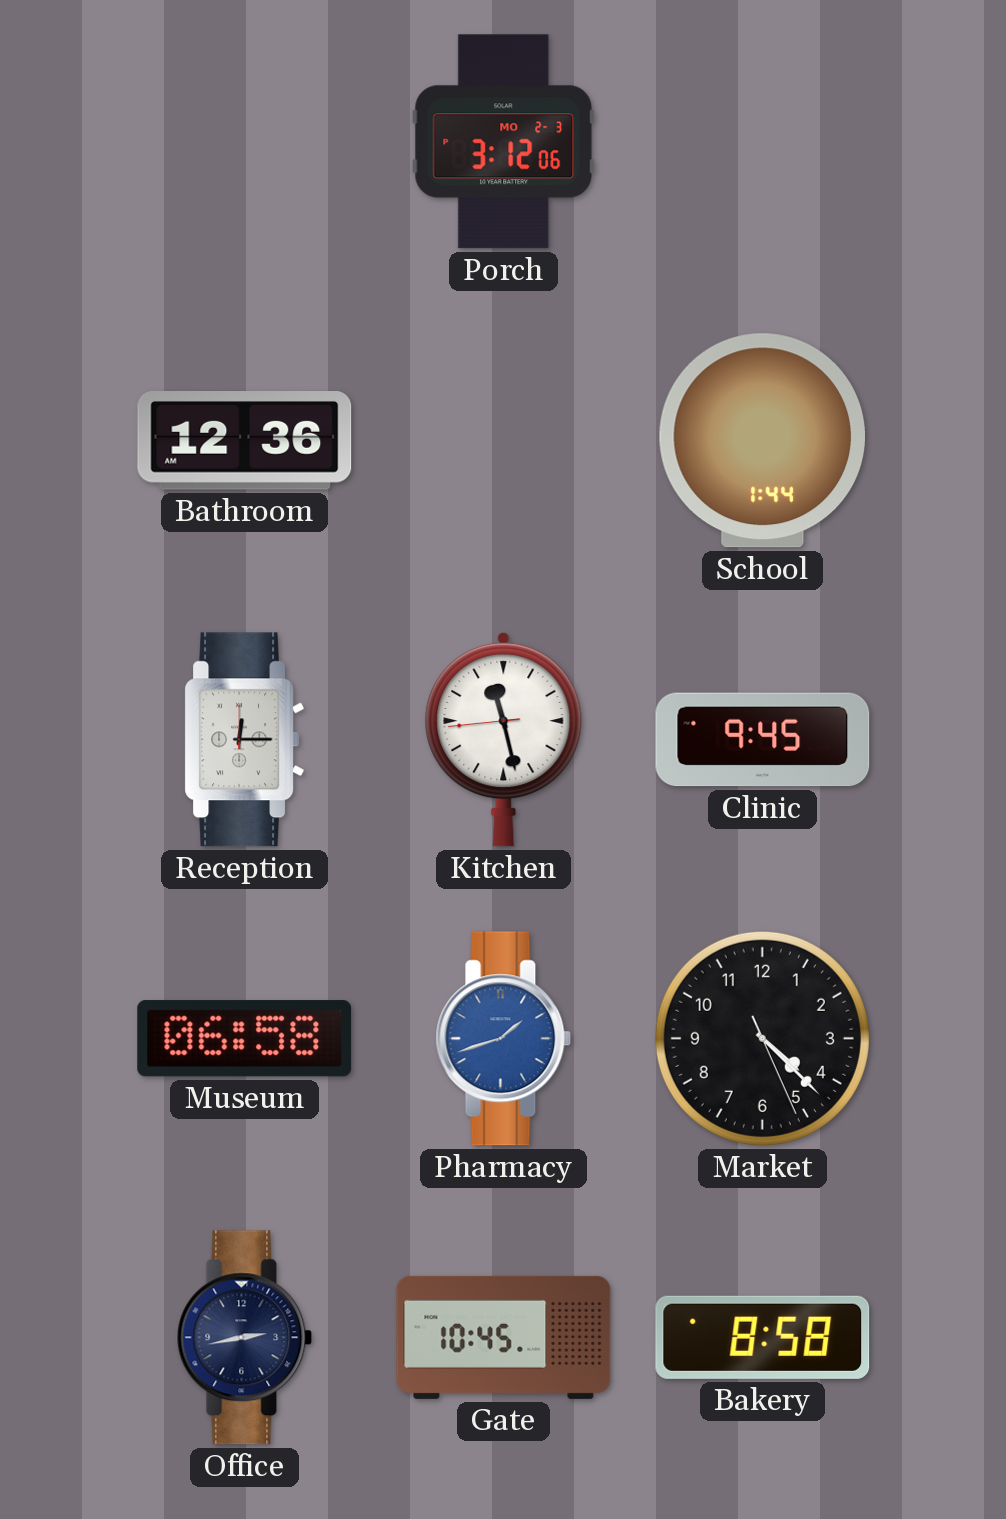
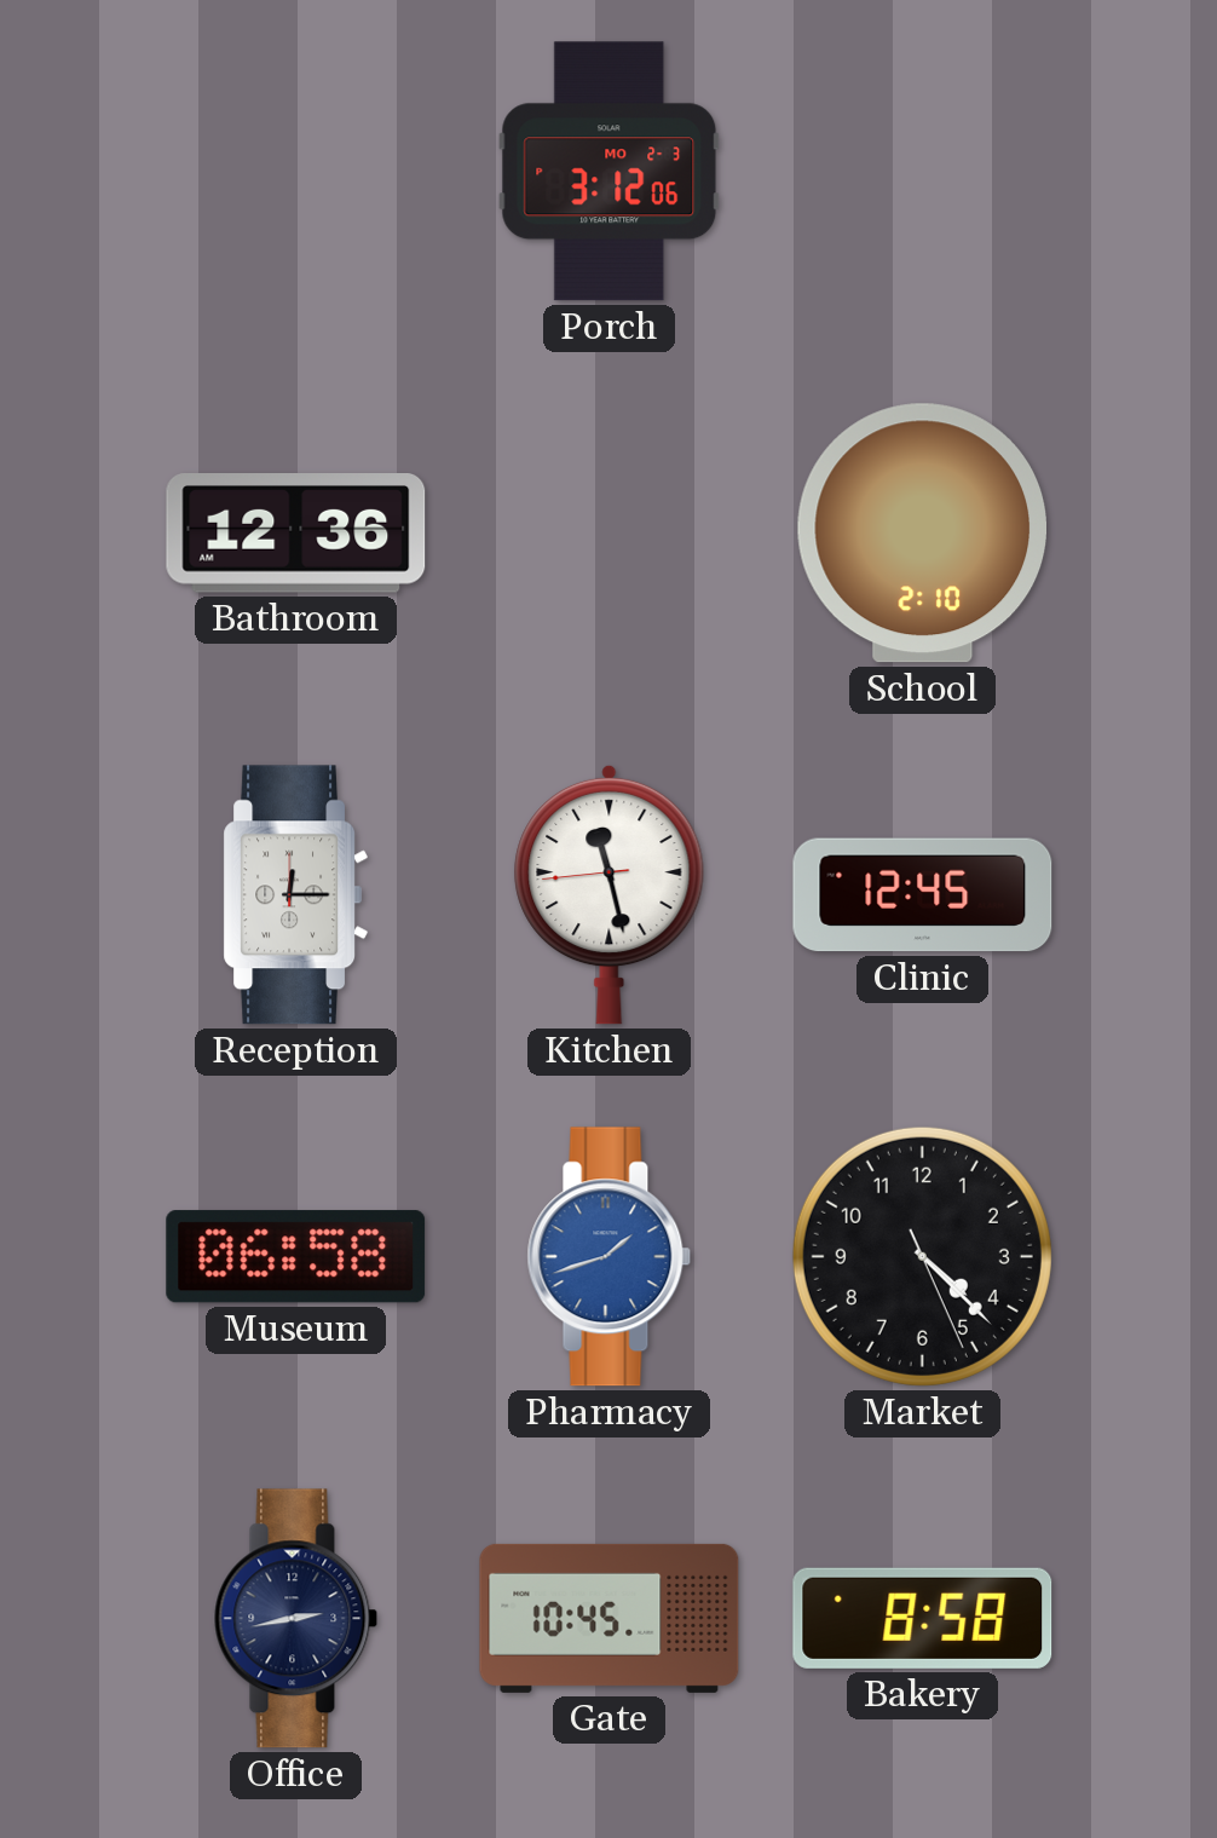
School: 1:44 -> 2:10
Clinic: 9:45 -> 12:45
